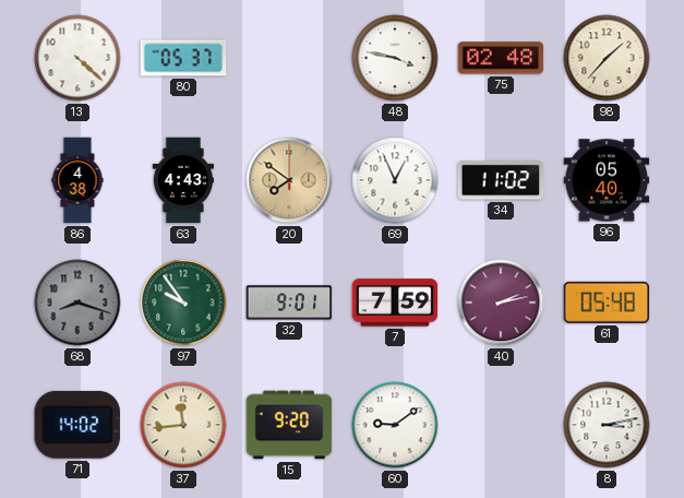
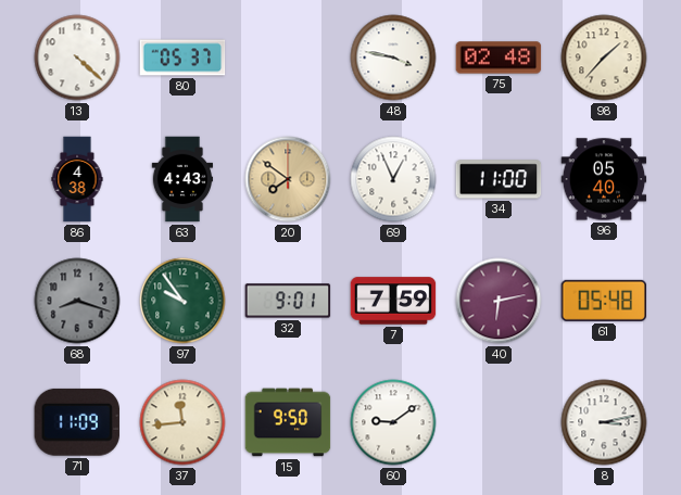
34: 11:02 -> 11:00
40: 2:13 -> 6:13
71: 14:02 -> 11:09
15: 9:20 -> 9:50
